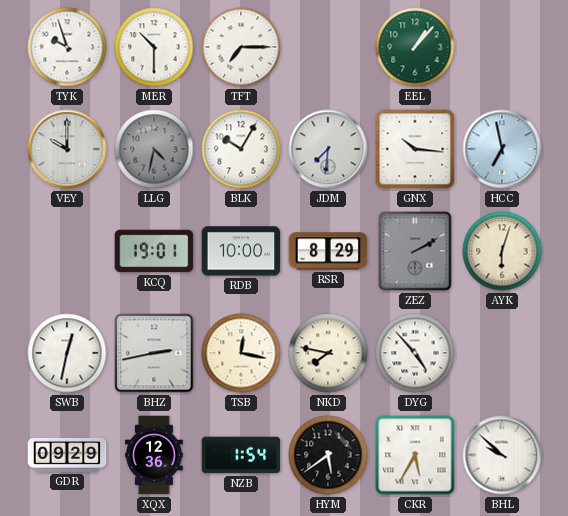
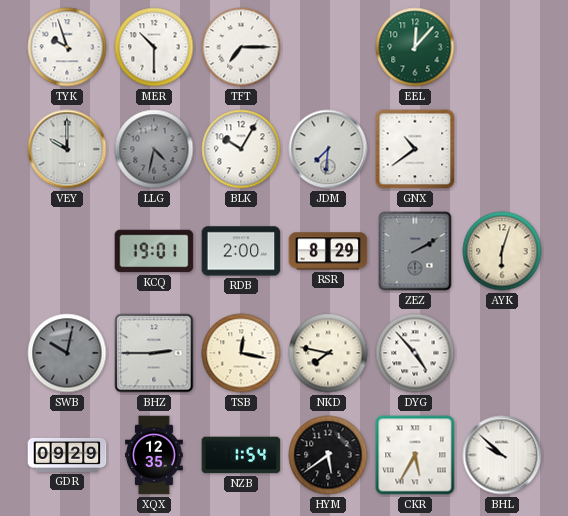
EEL: 1:07 -> 12:07
GNX: 10:16 -> 10:39
HCC: 6:58 -> none
RDB: 10:00 -> 2:00
SWB: 12:32 -> 10:02
SWB dial: white -> grey
BHZ: 2:43 -> 2:45
XQX: 12:36 -> 12:35
